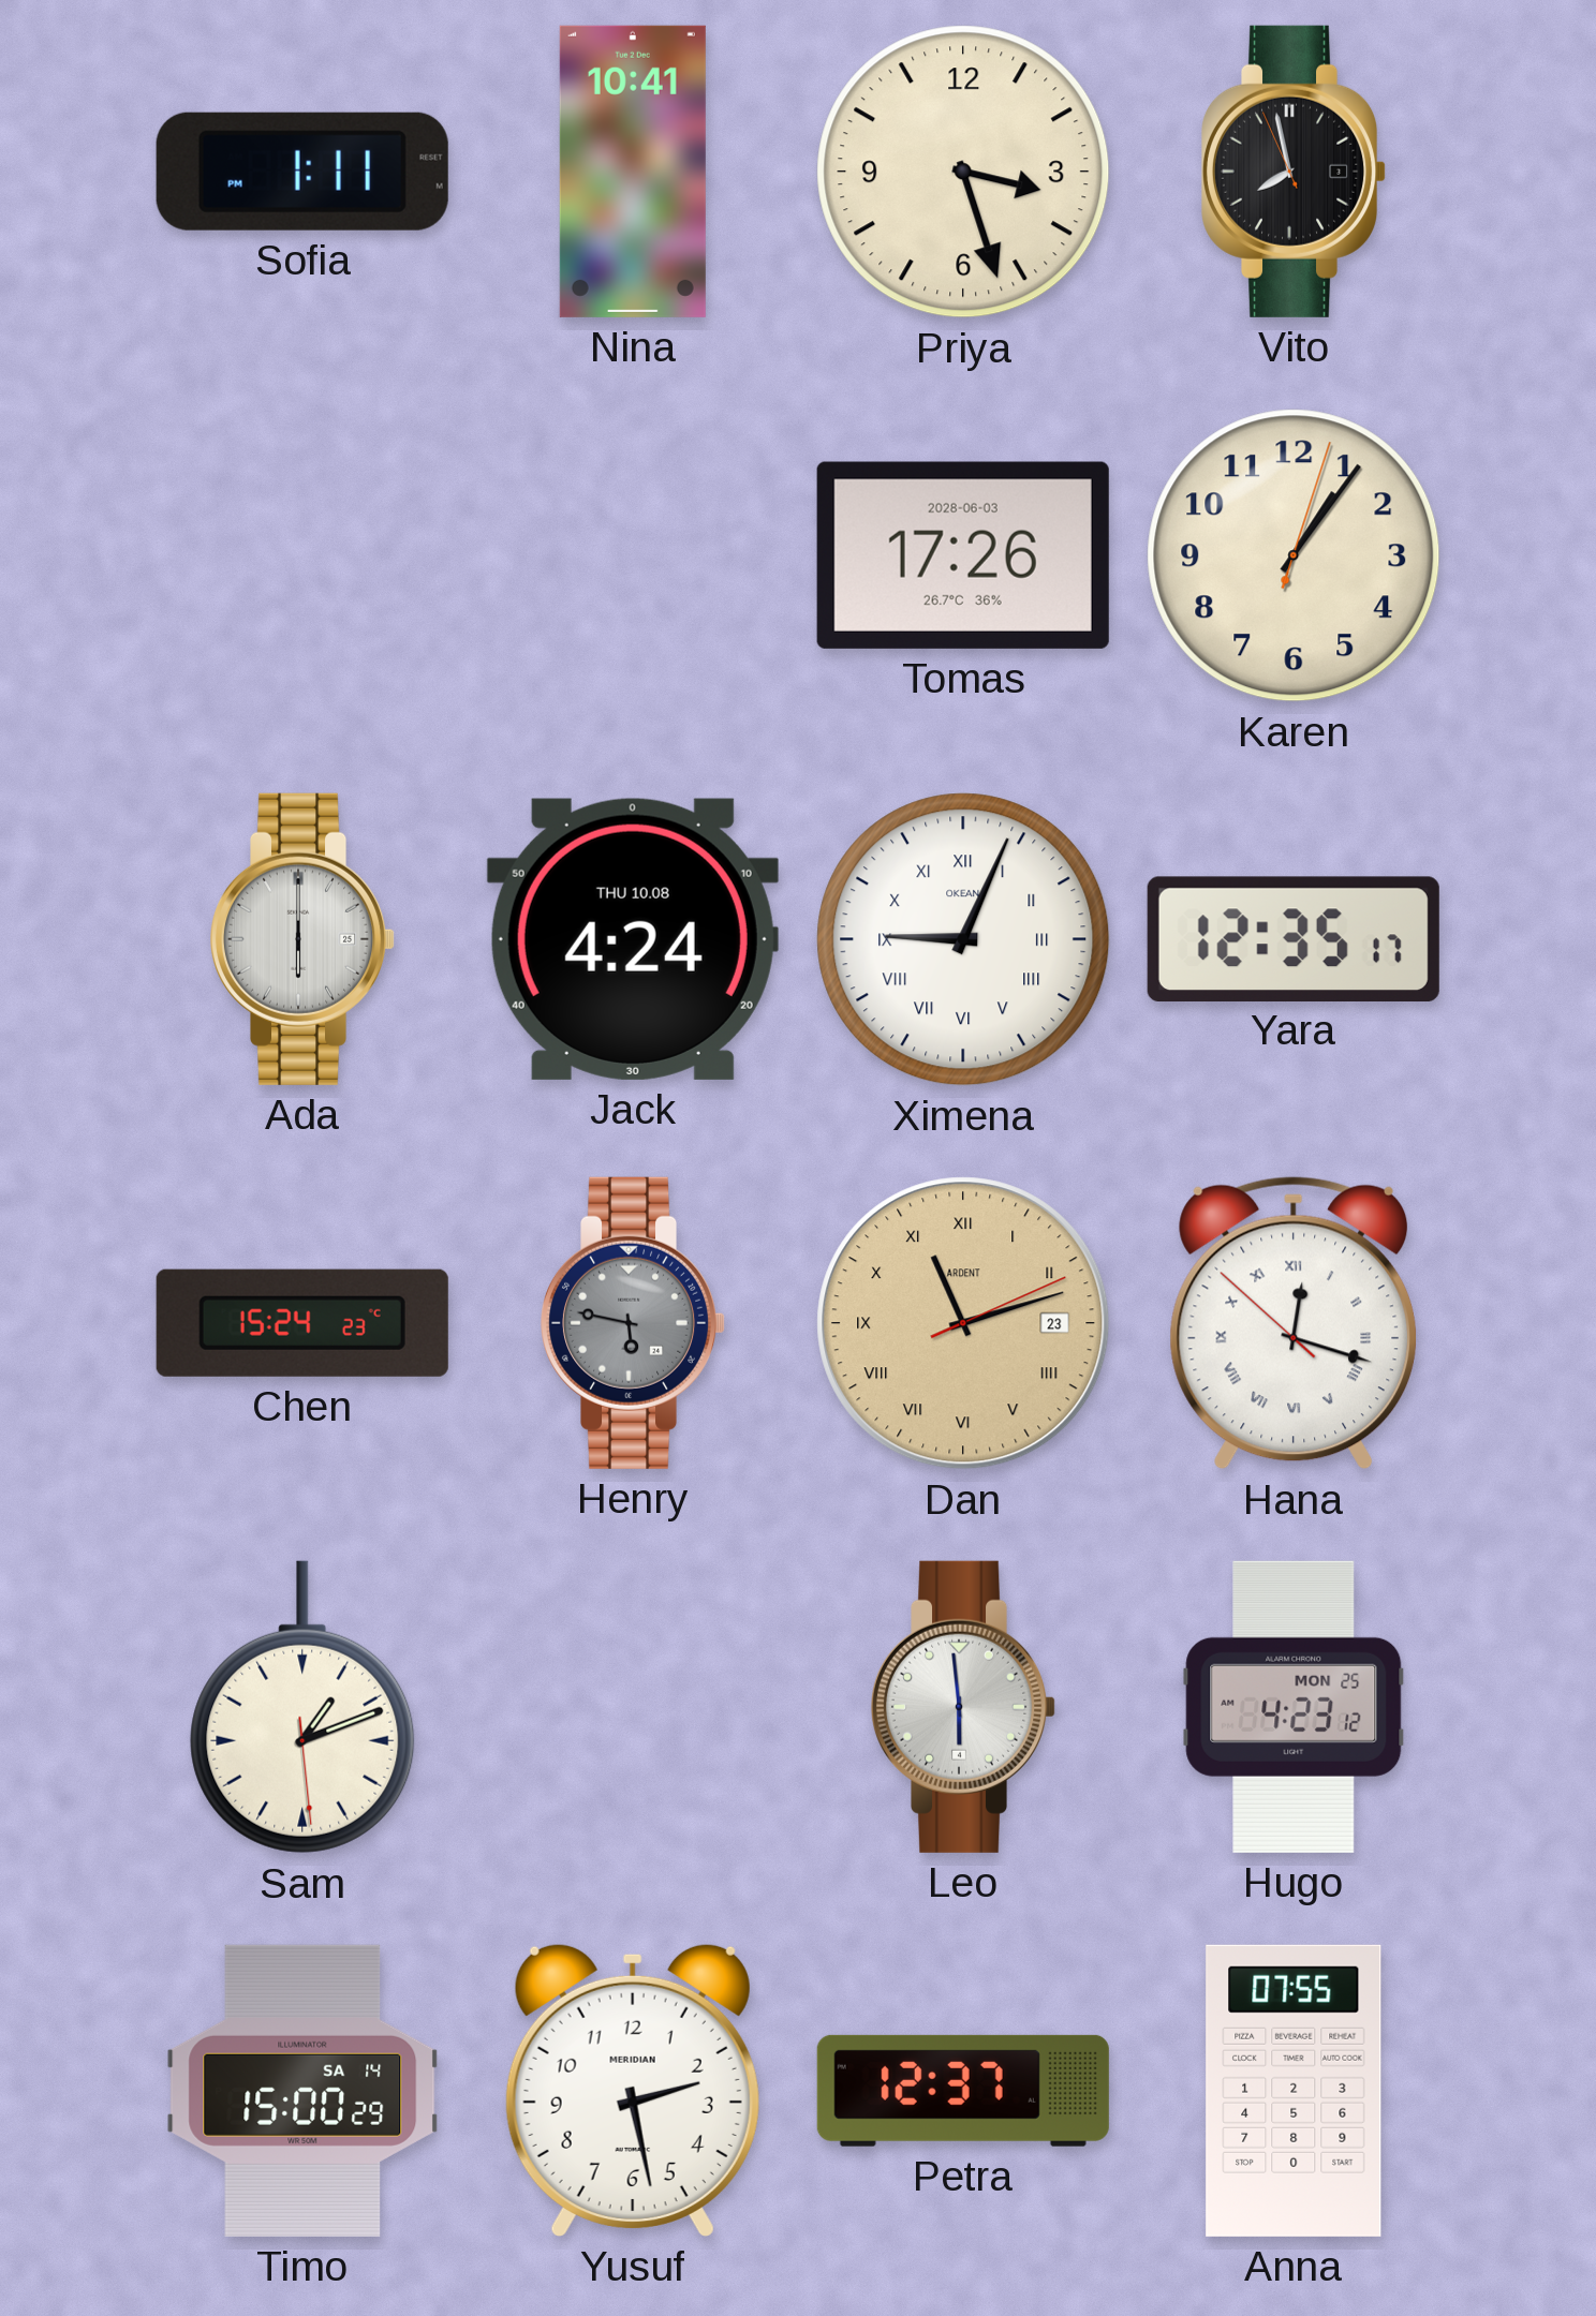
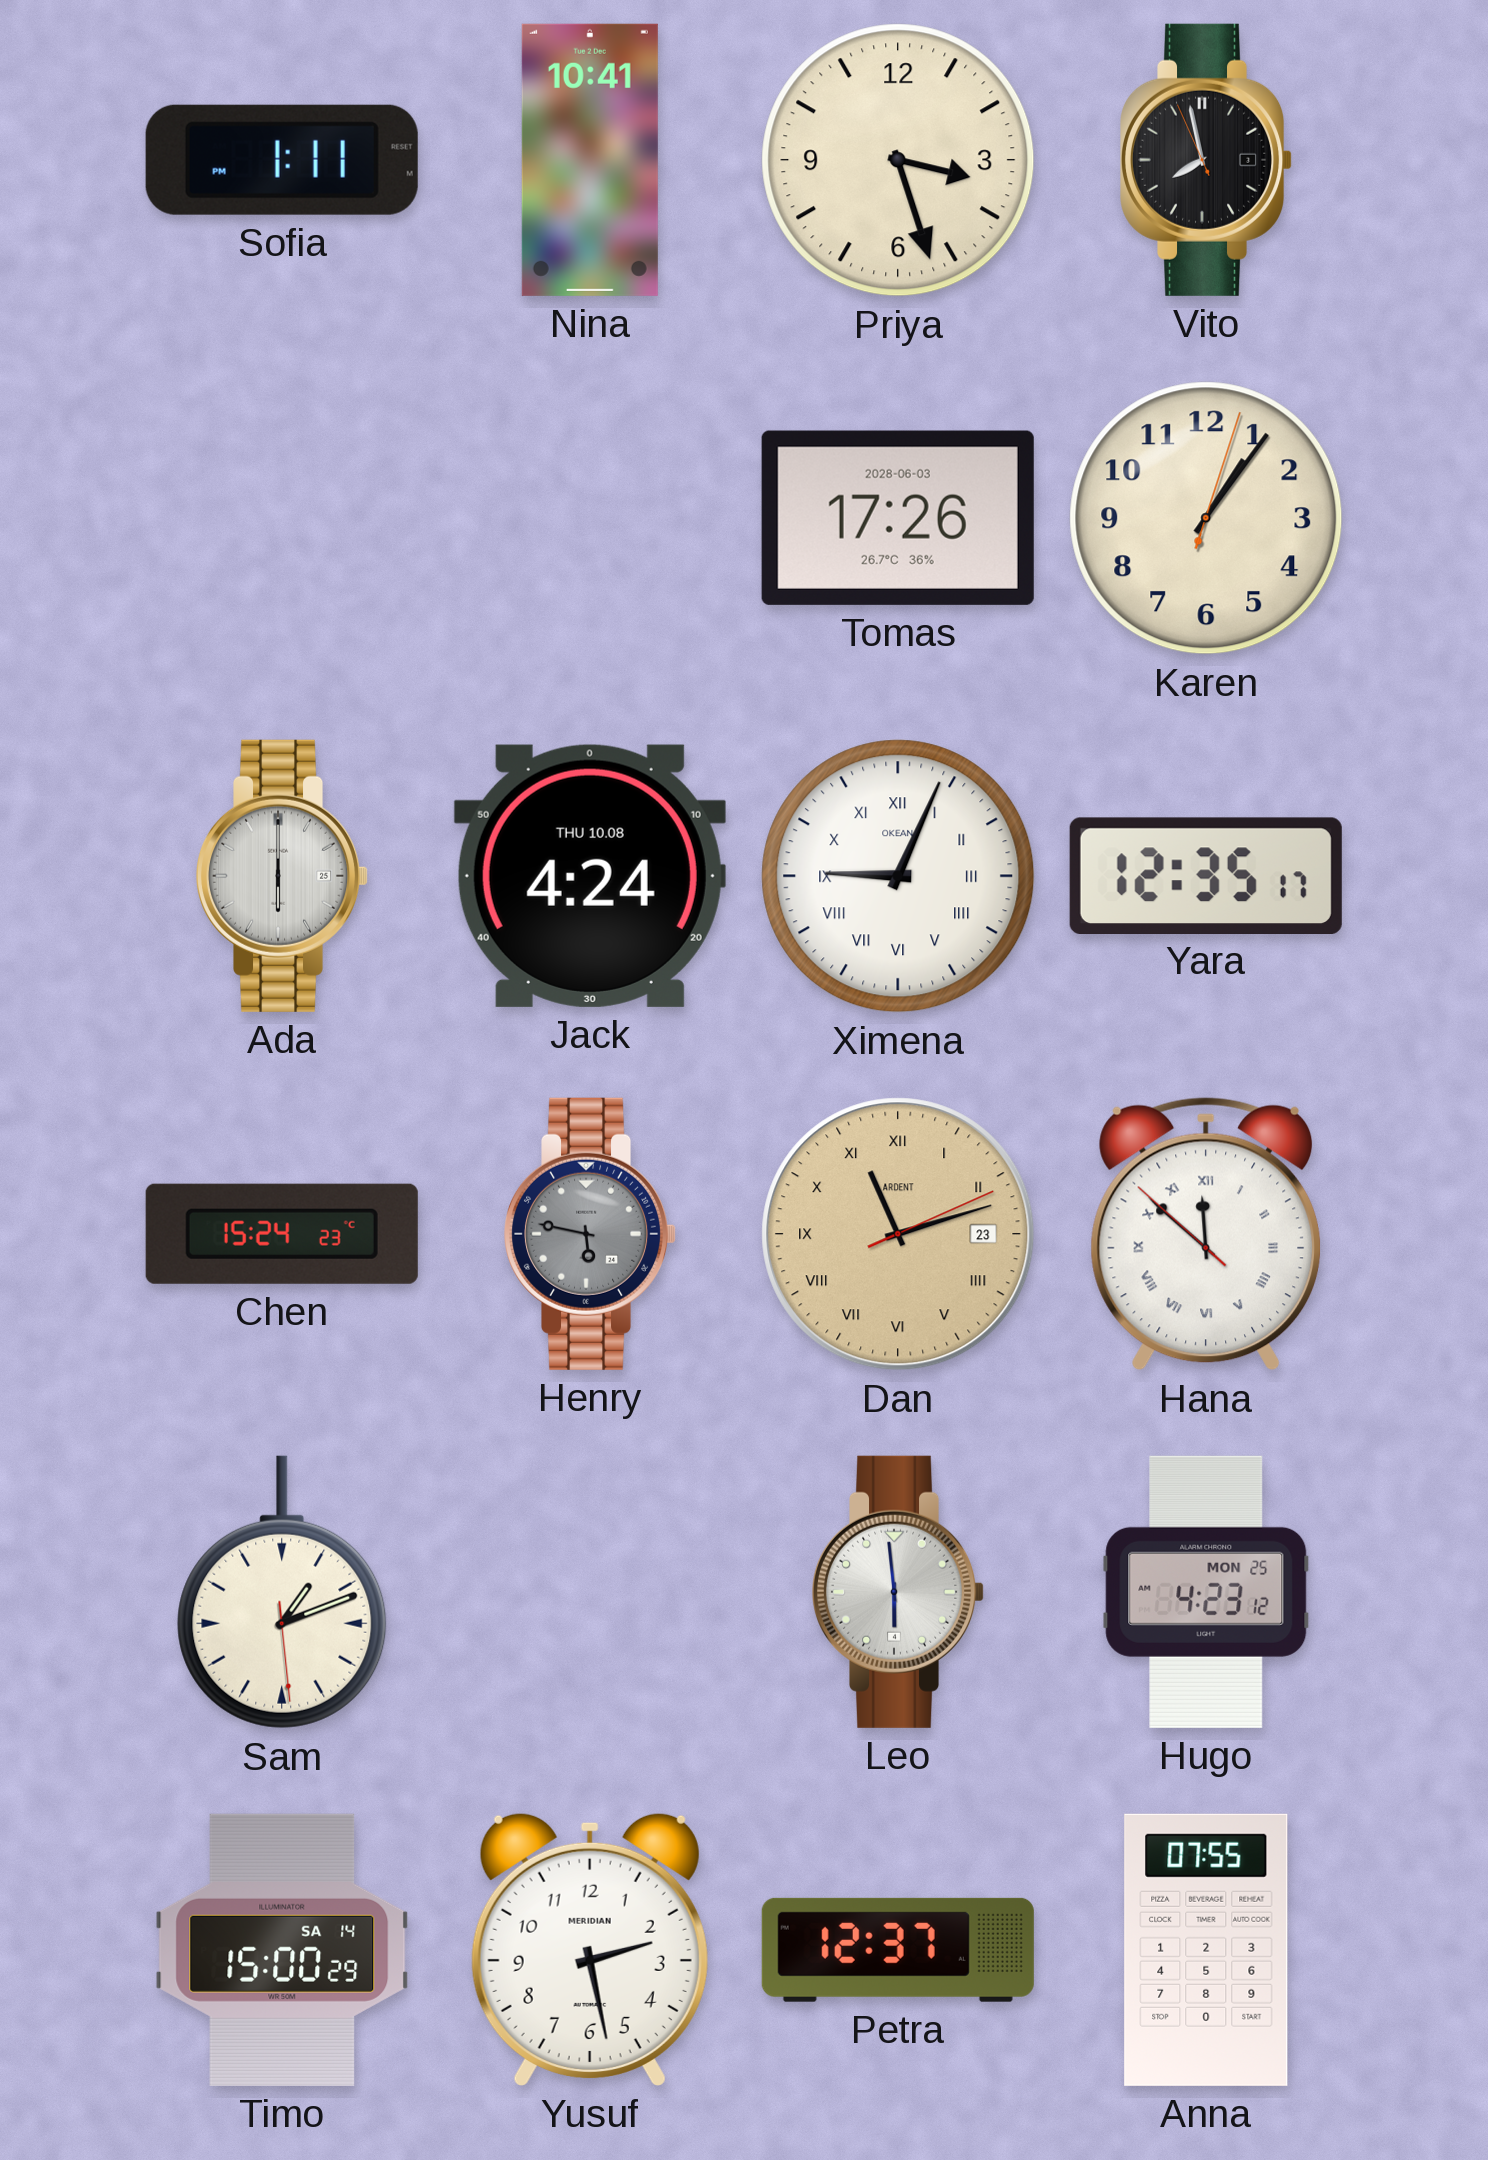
Hana: 12:17 -> 11:51
